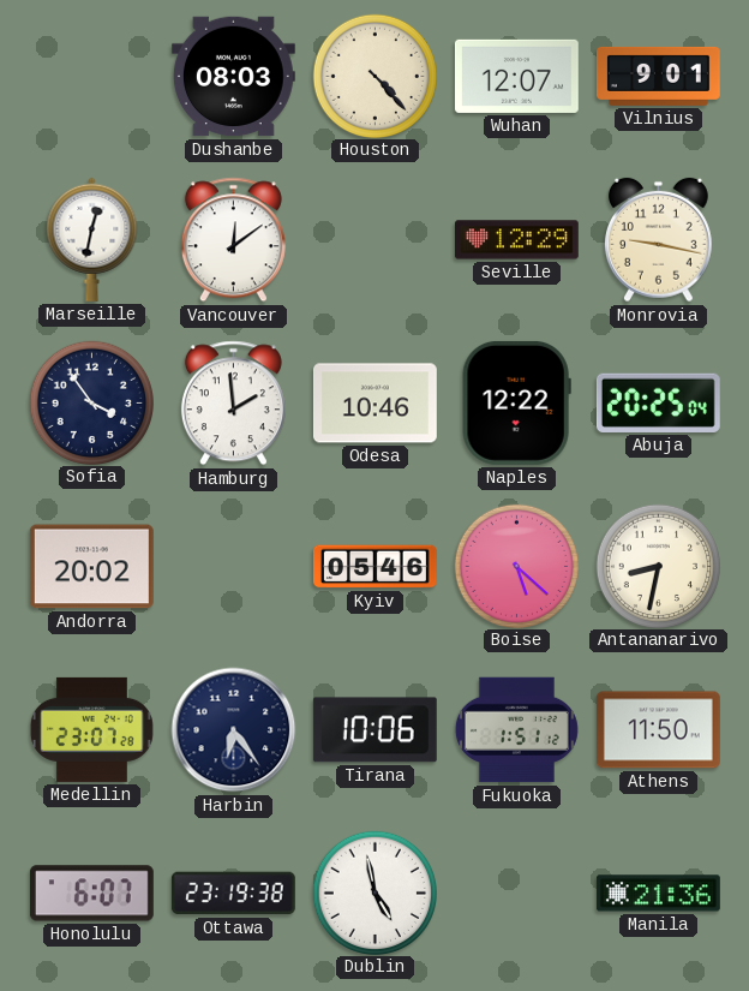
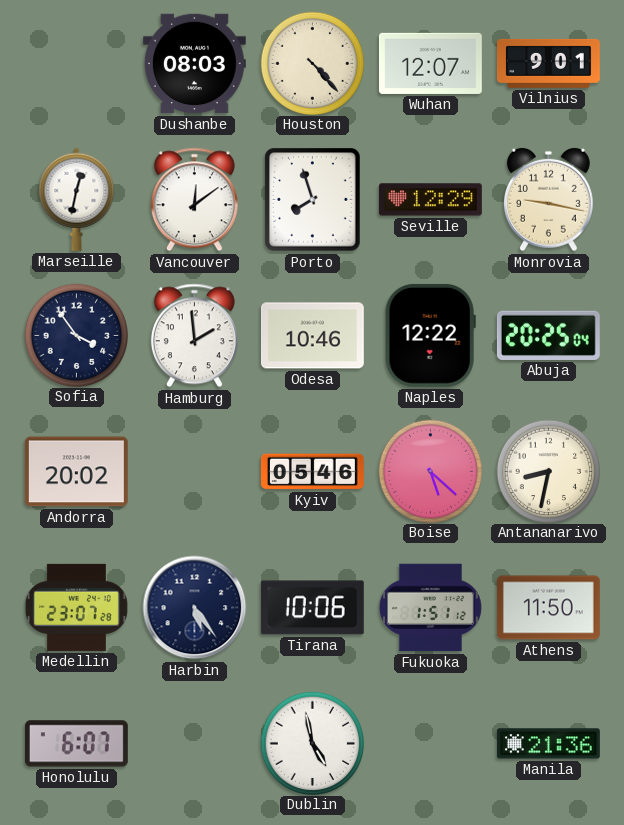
Porto: none -> 7:57
Harbin: 6:24 -> 5:24
Ottawa: 23:19 -> none
